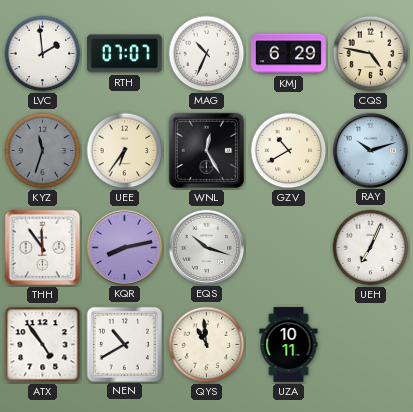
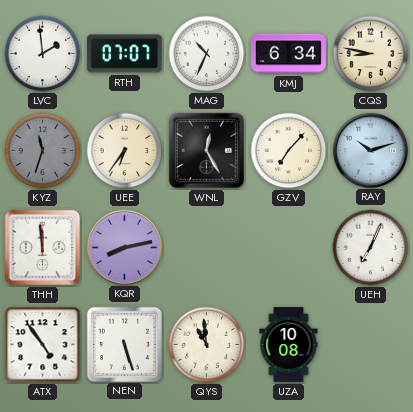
KMJ: 6:29 -> 6:34
CQS: 4:47 -> 8:47
GZV: 10:40 -> 7:07
THH: 11:54 -> 11:59
EQS: 10:18 -> none
NEN: 10:40 -> 5:27
UZA: 10:11 -> 10:08
